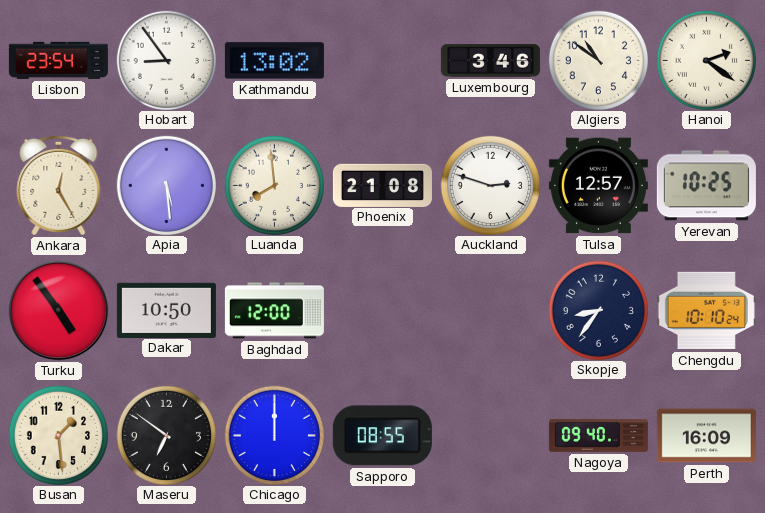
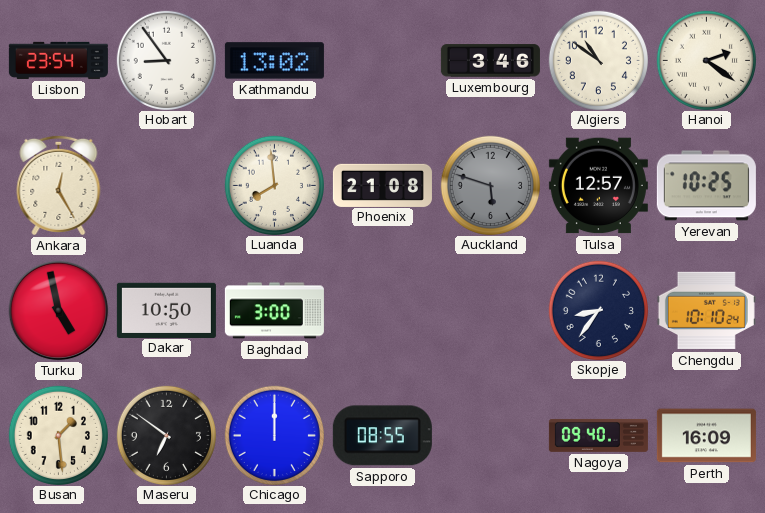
Apia: 5:29 -> none
Auckland: 2:48 -> 5:48
Auckland dial: white -> grey
Turku: 4:54 -> 4:58
Baghdad: 12:00 -> 3:00
